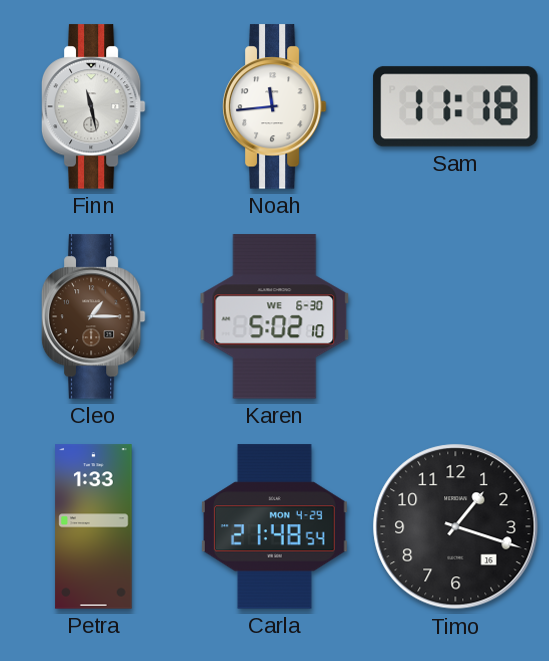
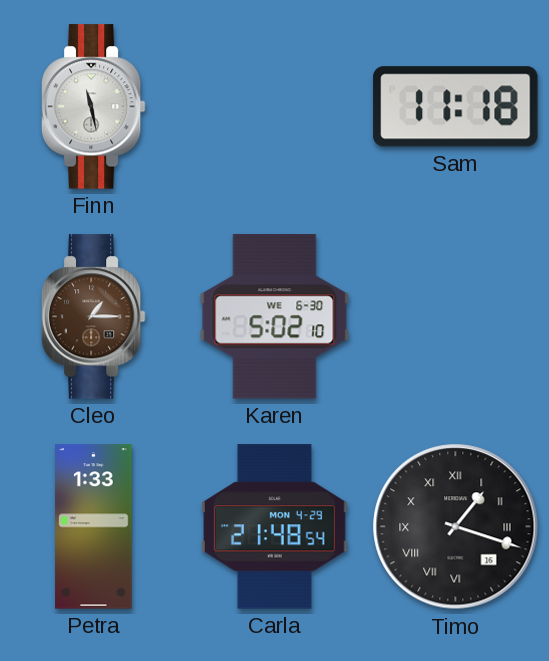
Noah: 11:44 -> none
Timo numerals: Arabic -> Roman
